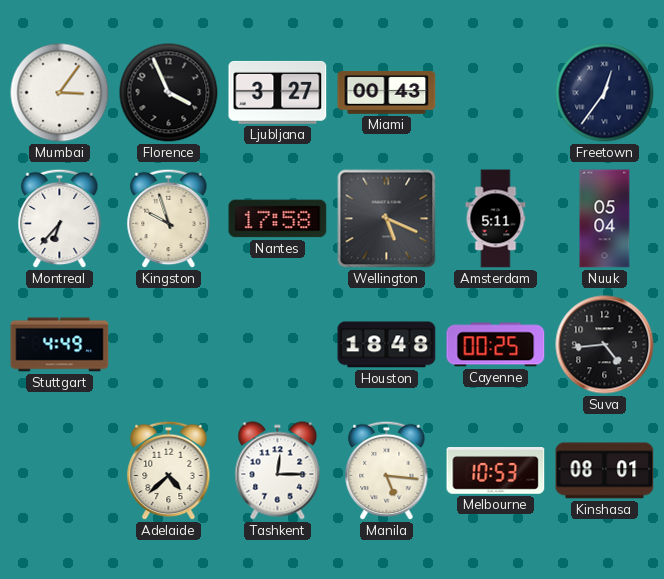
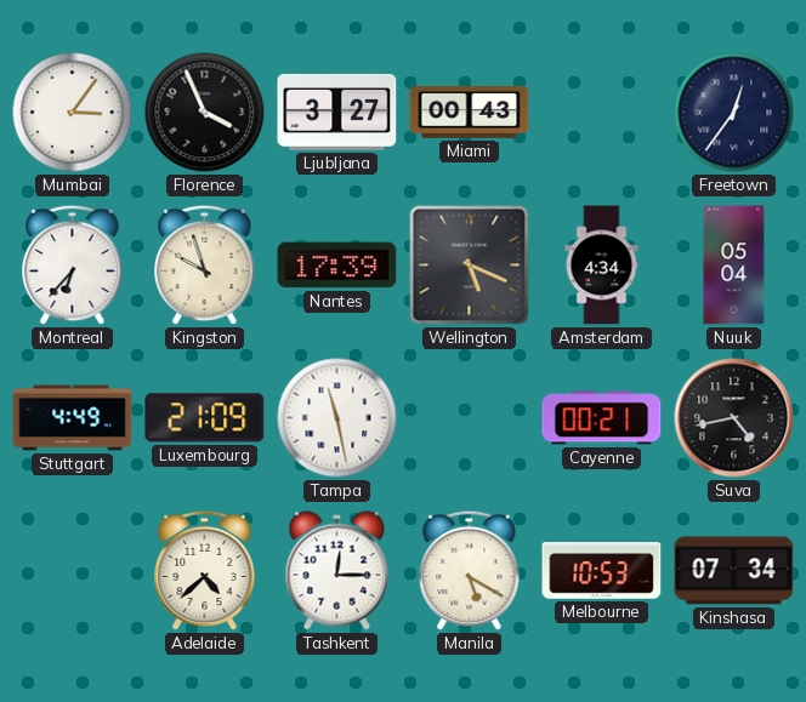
Nantes: 17:58 -> 17:39
Amsterdam: 5:11 -> 4:34
Luxembourg: none -> 21:09
Tampa: none -> 11:28
Houston: 18:48 -> none
Cayenne: 00:25 -> 00:21
Suva: 4:44 -> 4:43
Manila: 5:16 -> 5:20
Kinshasa: 08:01 -> 07:34
